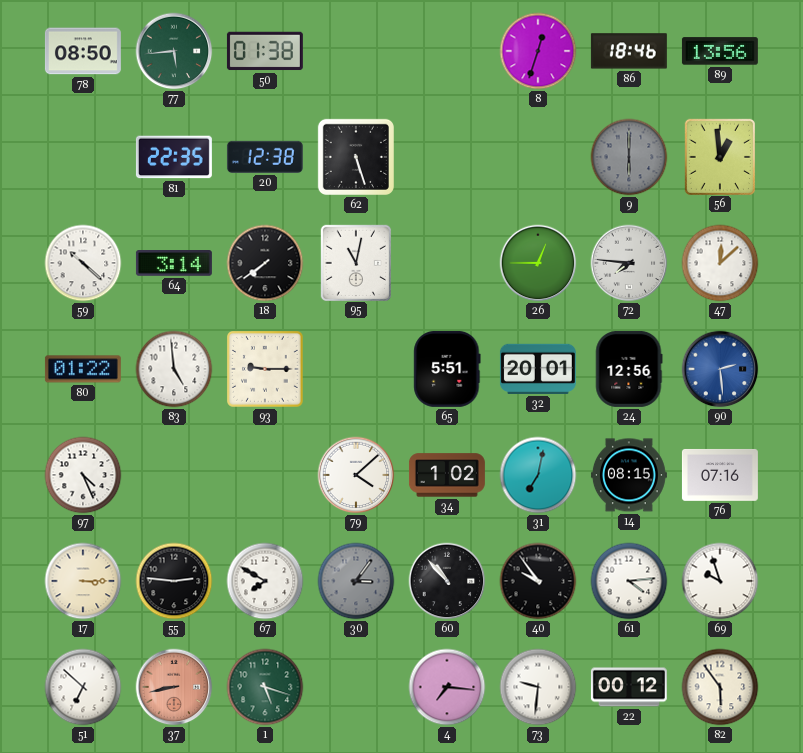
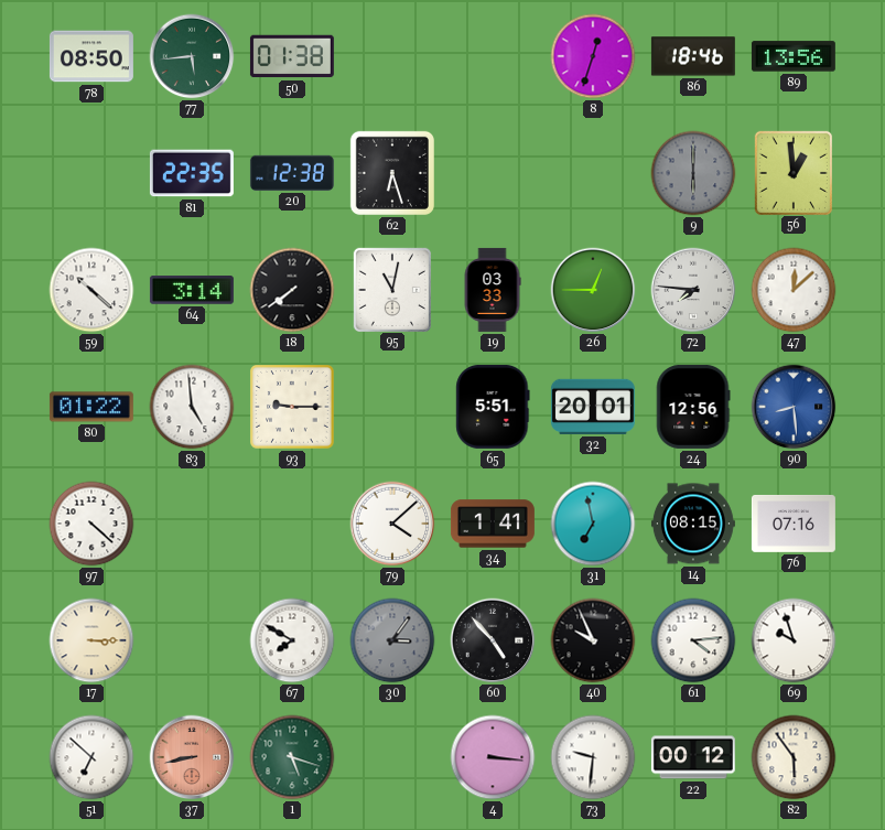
62: 5:27 -> 6:27
19: none -> 03:33
90: 2:29 -> 8:29
97: 4:26 -> 4:22
34: 1:02 -> 1:41
31: 7:02 -> 6:58
55: 2:46 -> none
60: 10:53 -> 4:53
40: 9:54 -> 9:56
4: 7:16 -> 3:16
